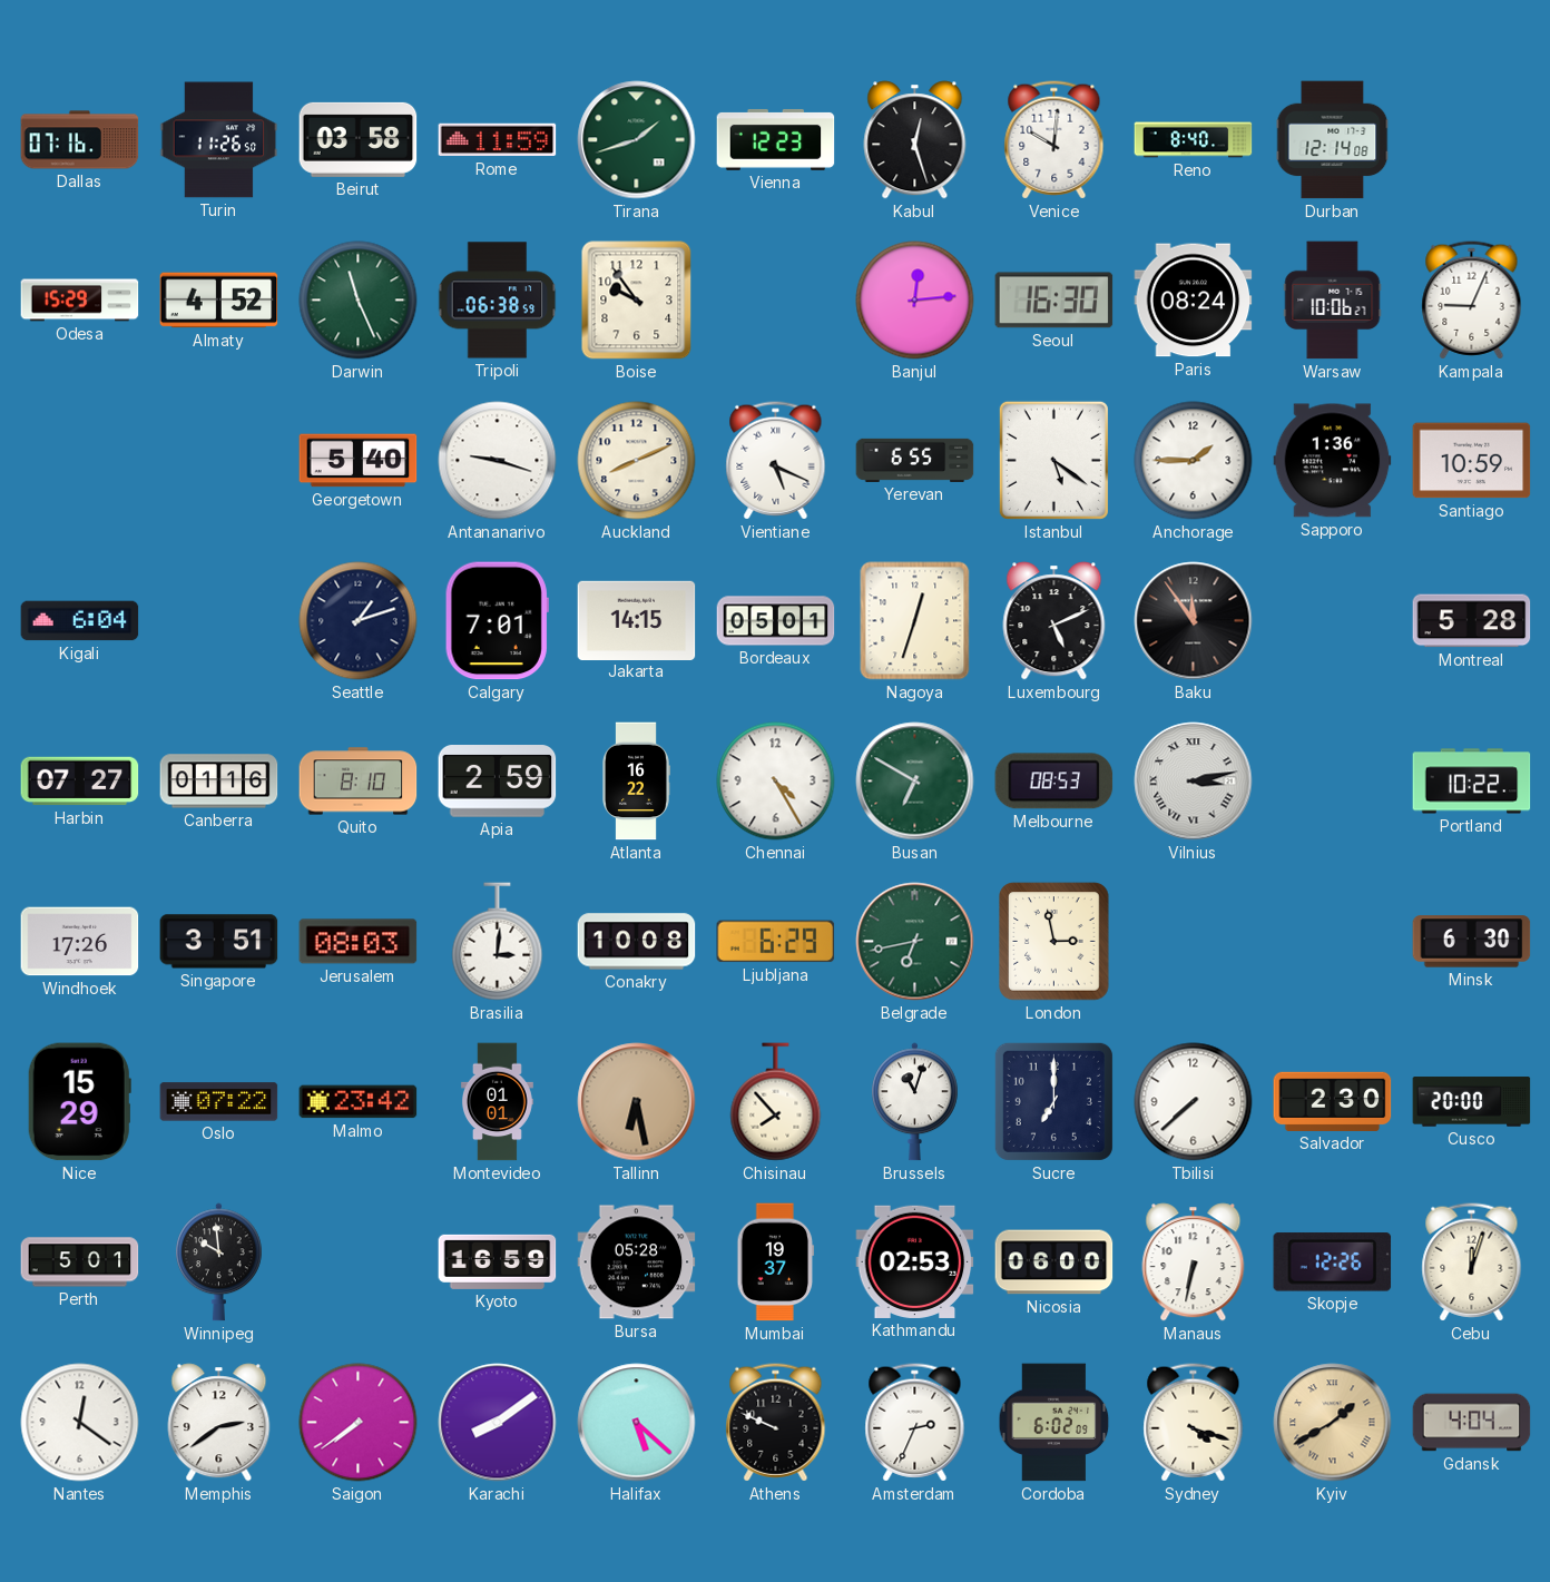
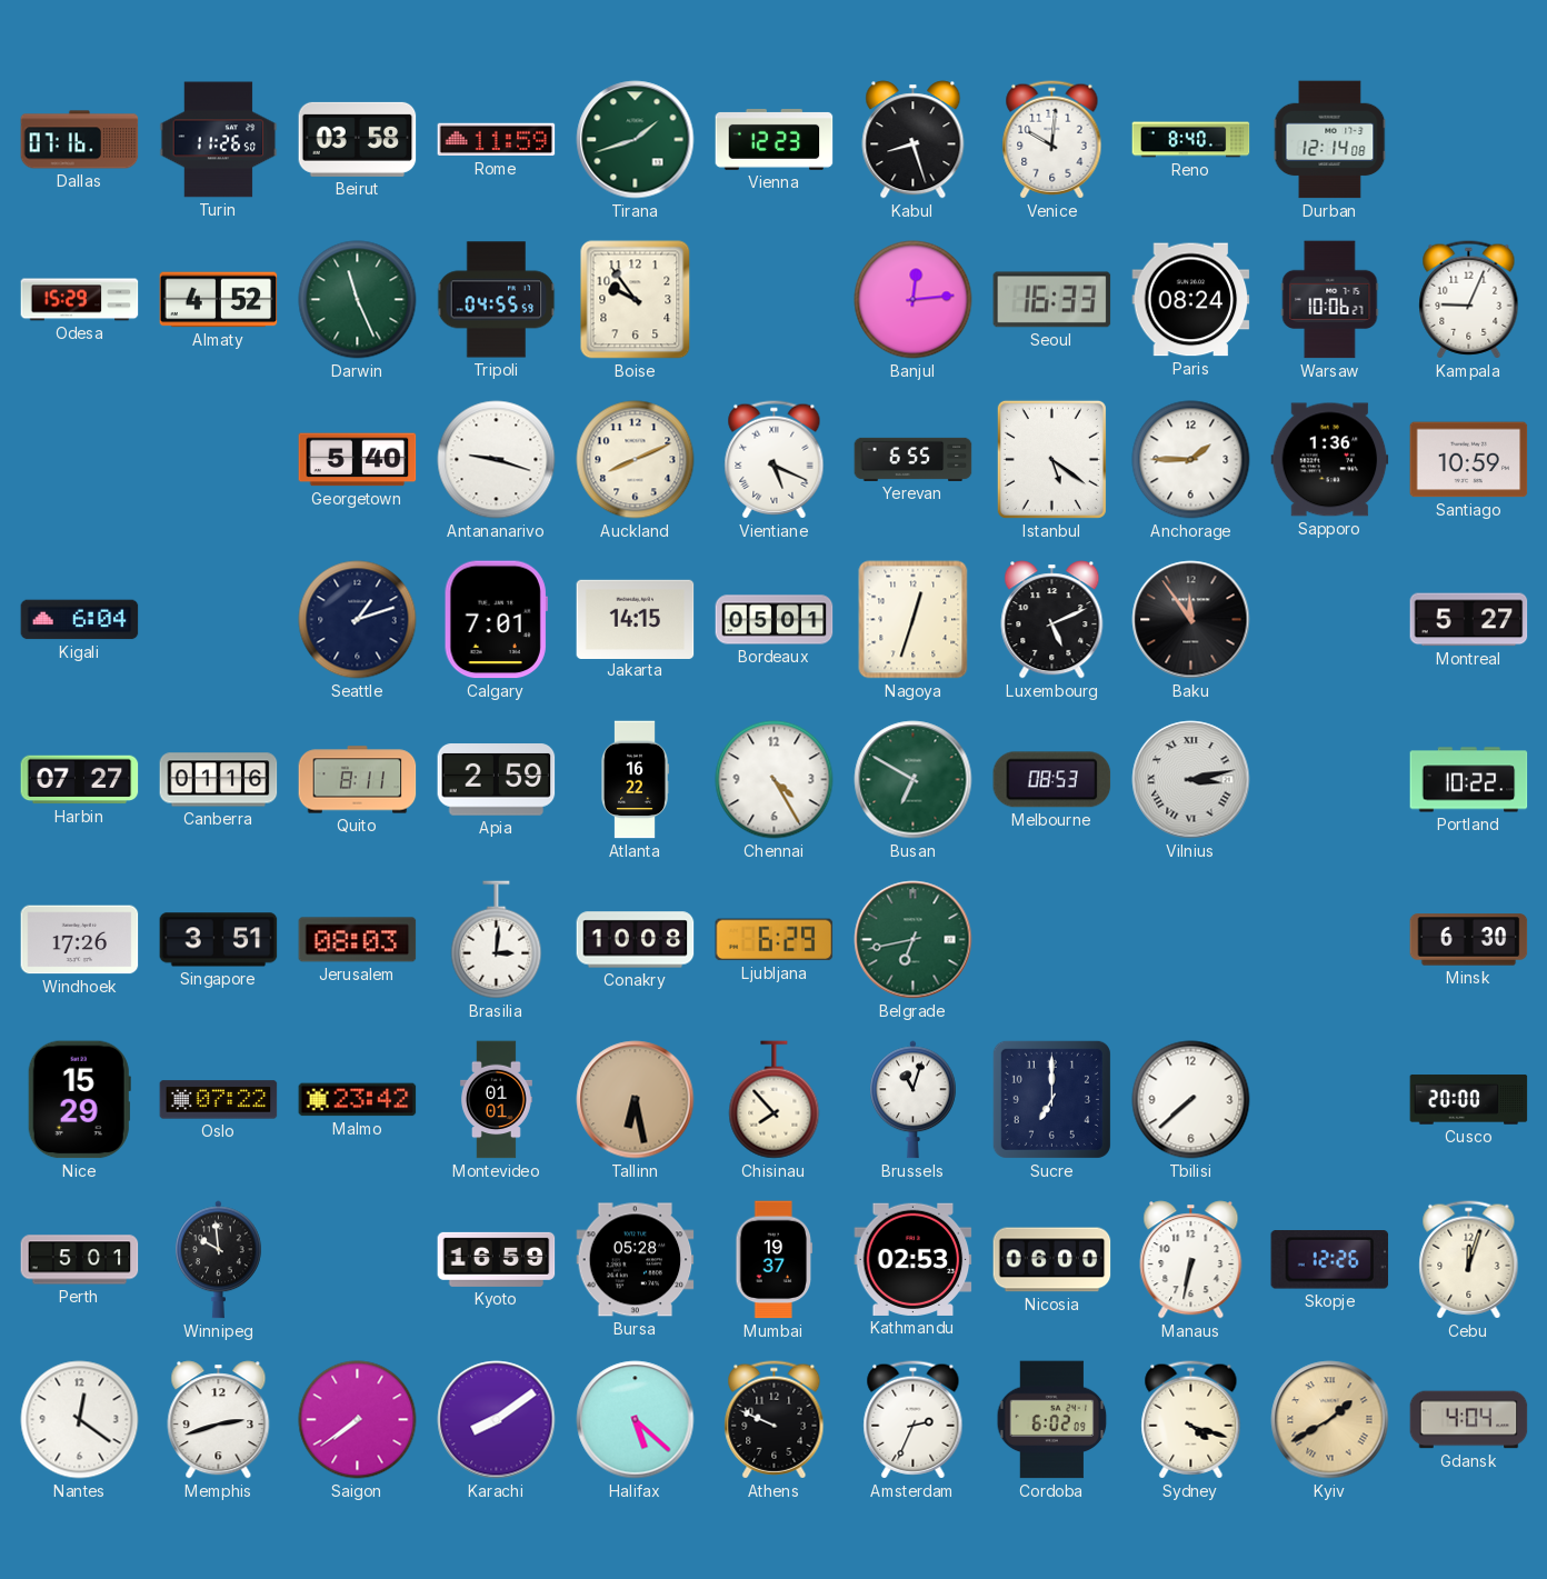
Kabul: 12:27 -> 8:27
Tripoli: 06:38 -> 04:55
Seoul: 16:30 -> 16:33
Montreal: 5:28 -> 5:27
Quito: 8:10 -> 8:11
London: 2:58 -> none
Salvador: 2:30 -> none
Memphis: 2:39 -> 2:42
